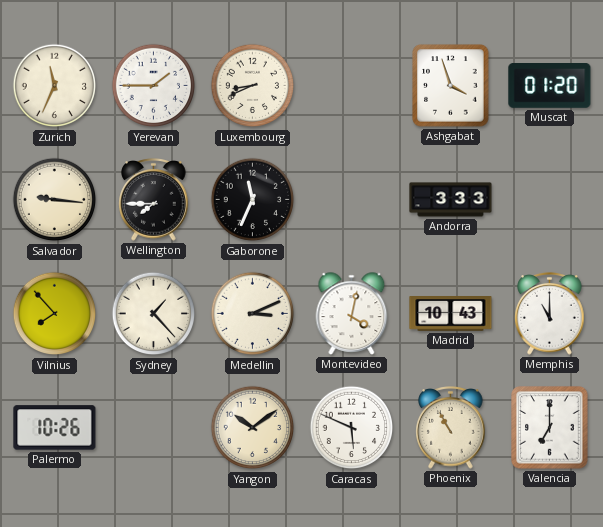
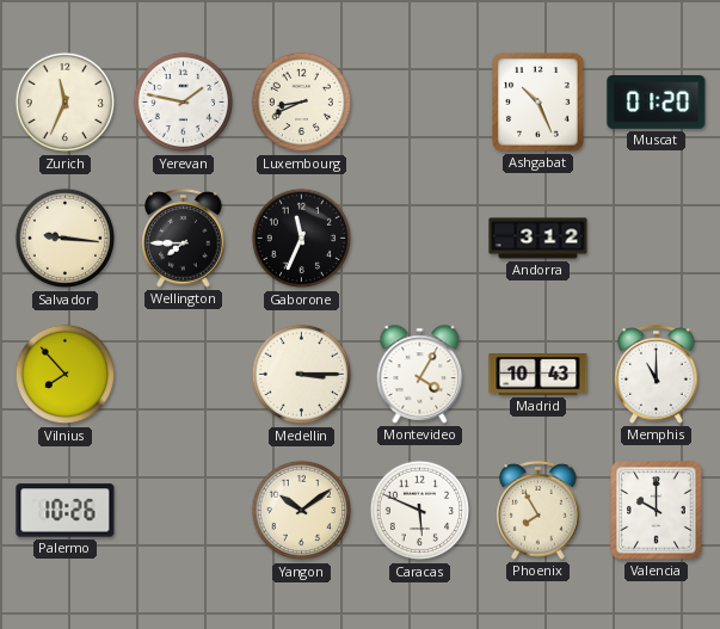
Yerevan: 1:45 -> 1:47
Ashgabat: 3:57 -> 10:26
Andorra: 3:33 -> 3:12
Sydney: 1:23 -> none
Medellin: 3:11 -> 3:15
Montevideo: 4:02 -> 4:05
Phoenix: 10:55 -> 7:55
Valencia: 7:00 -> 10:00
